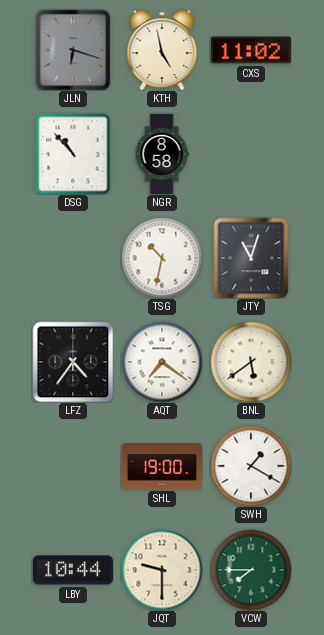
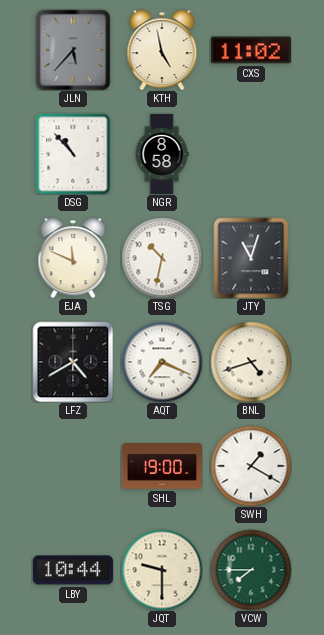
JLN: 6:18 -> 5:37
EJA: none -> 11:49
LFZ: 4:36 -> 4:40
AQT: 7:21 -> 7:19
BNL: 5:39 -> 4:42
